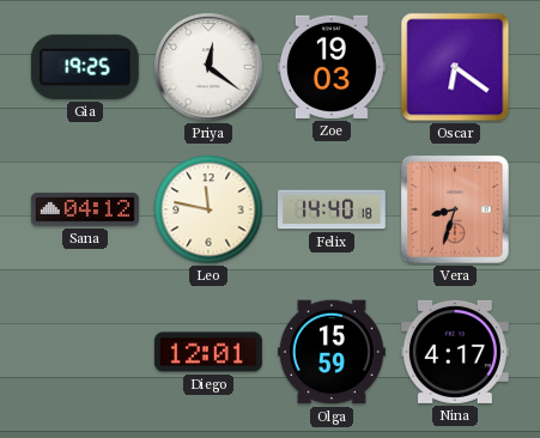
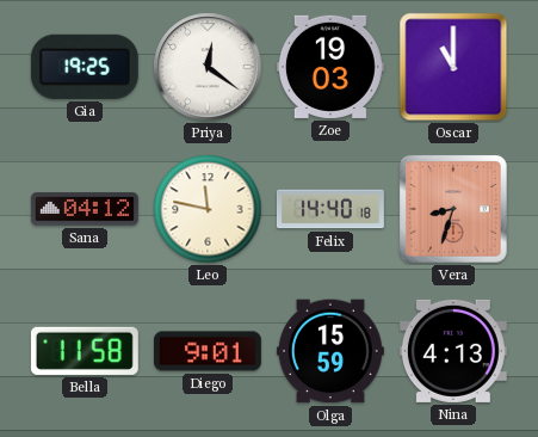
Oscar: 6:21 -> 11:00
Bella: none -> 11:58
Diego: 12:01 -> 9:01
Nina: 4:17 -> 4:13
